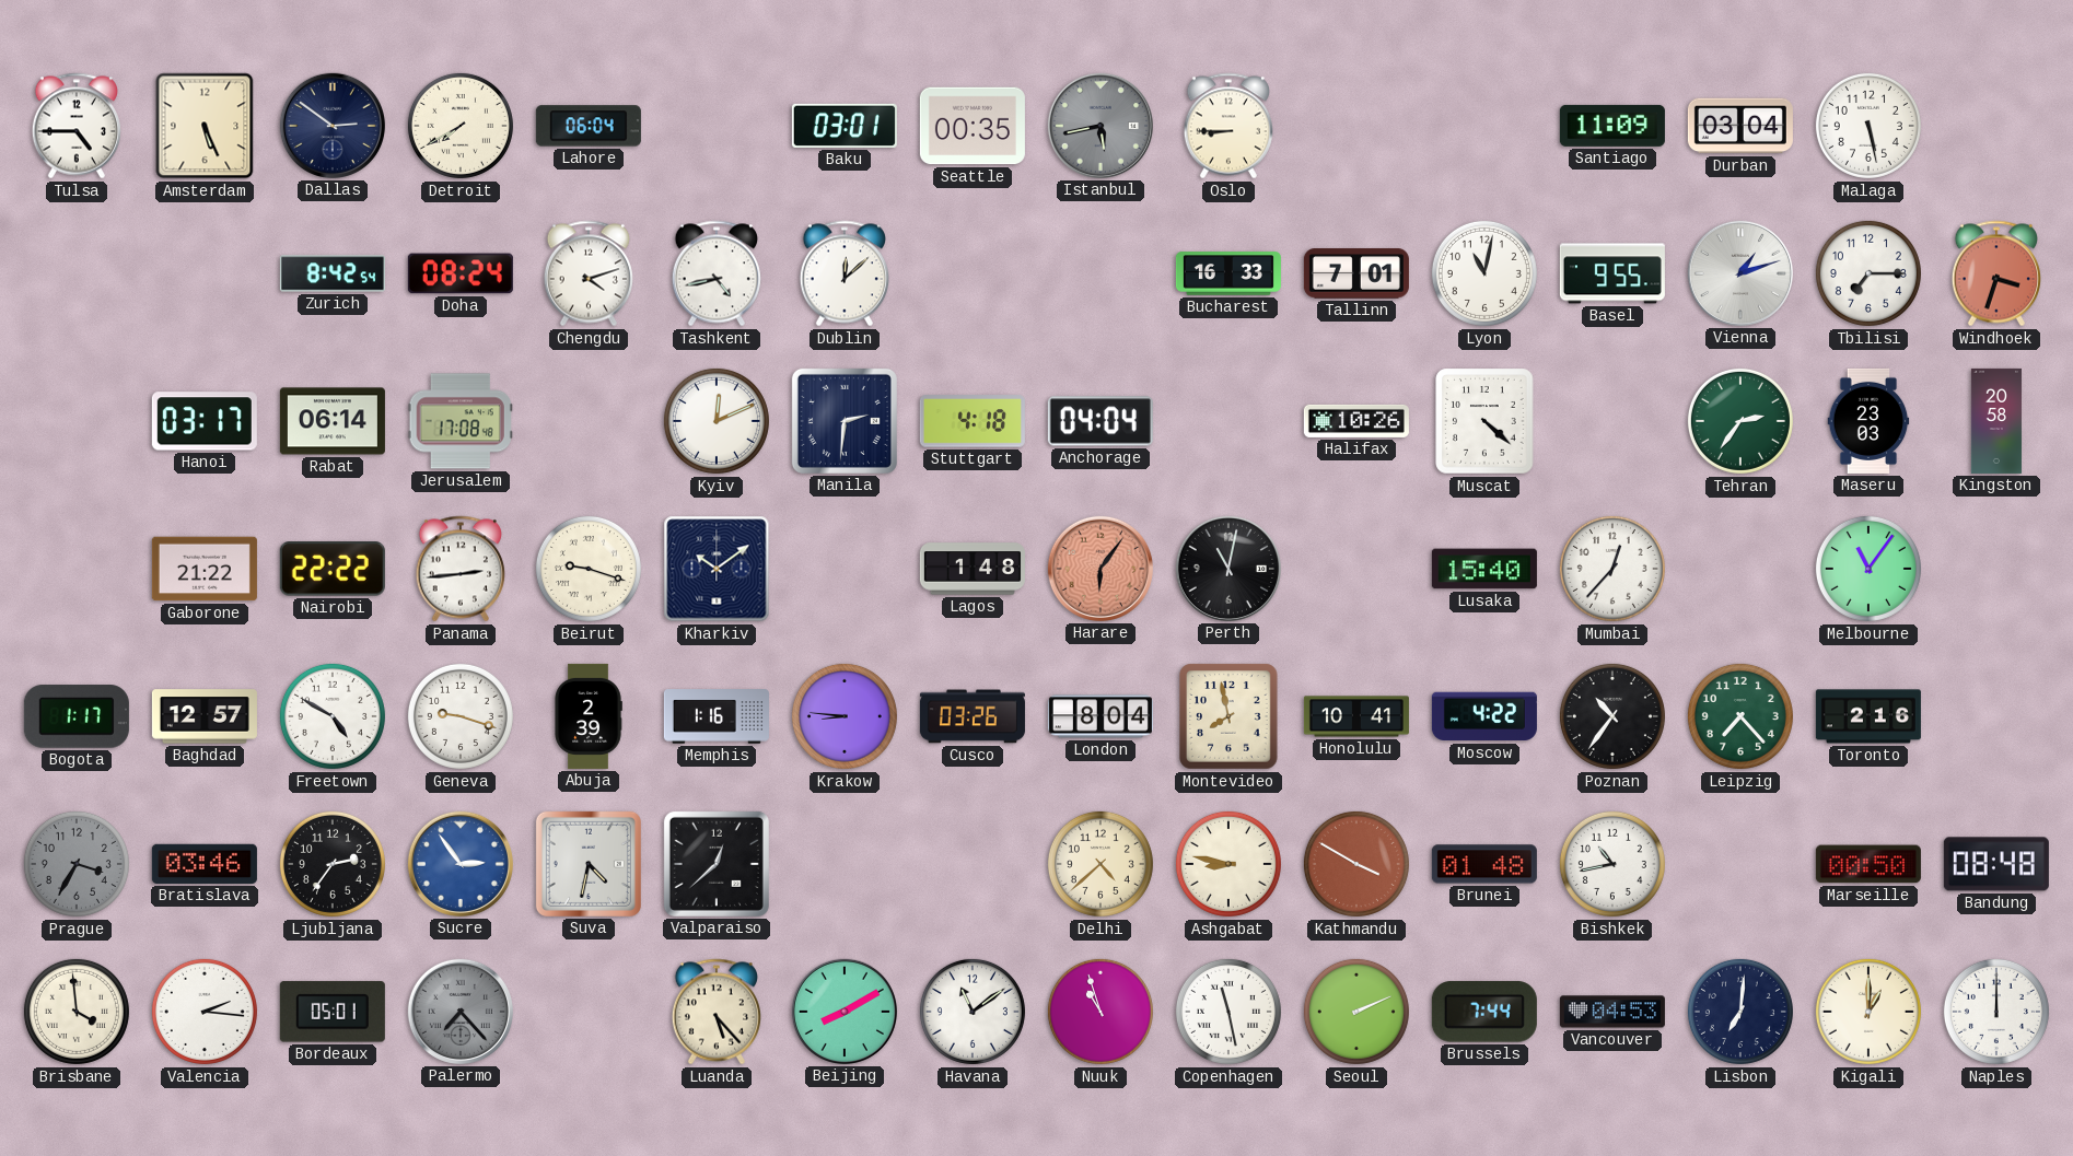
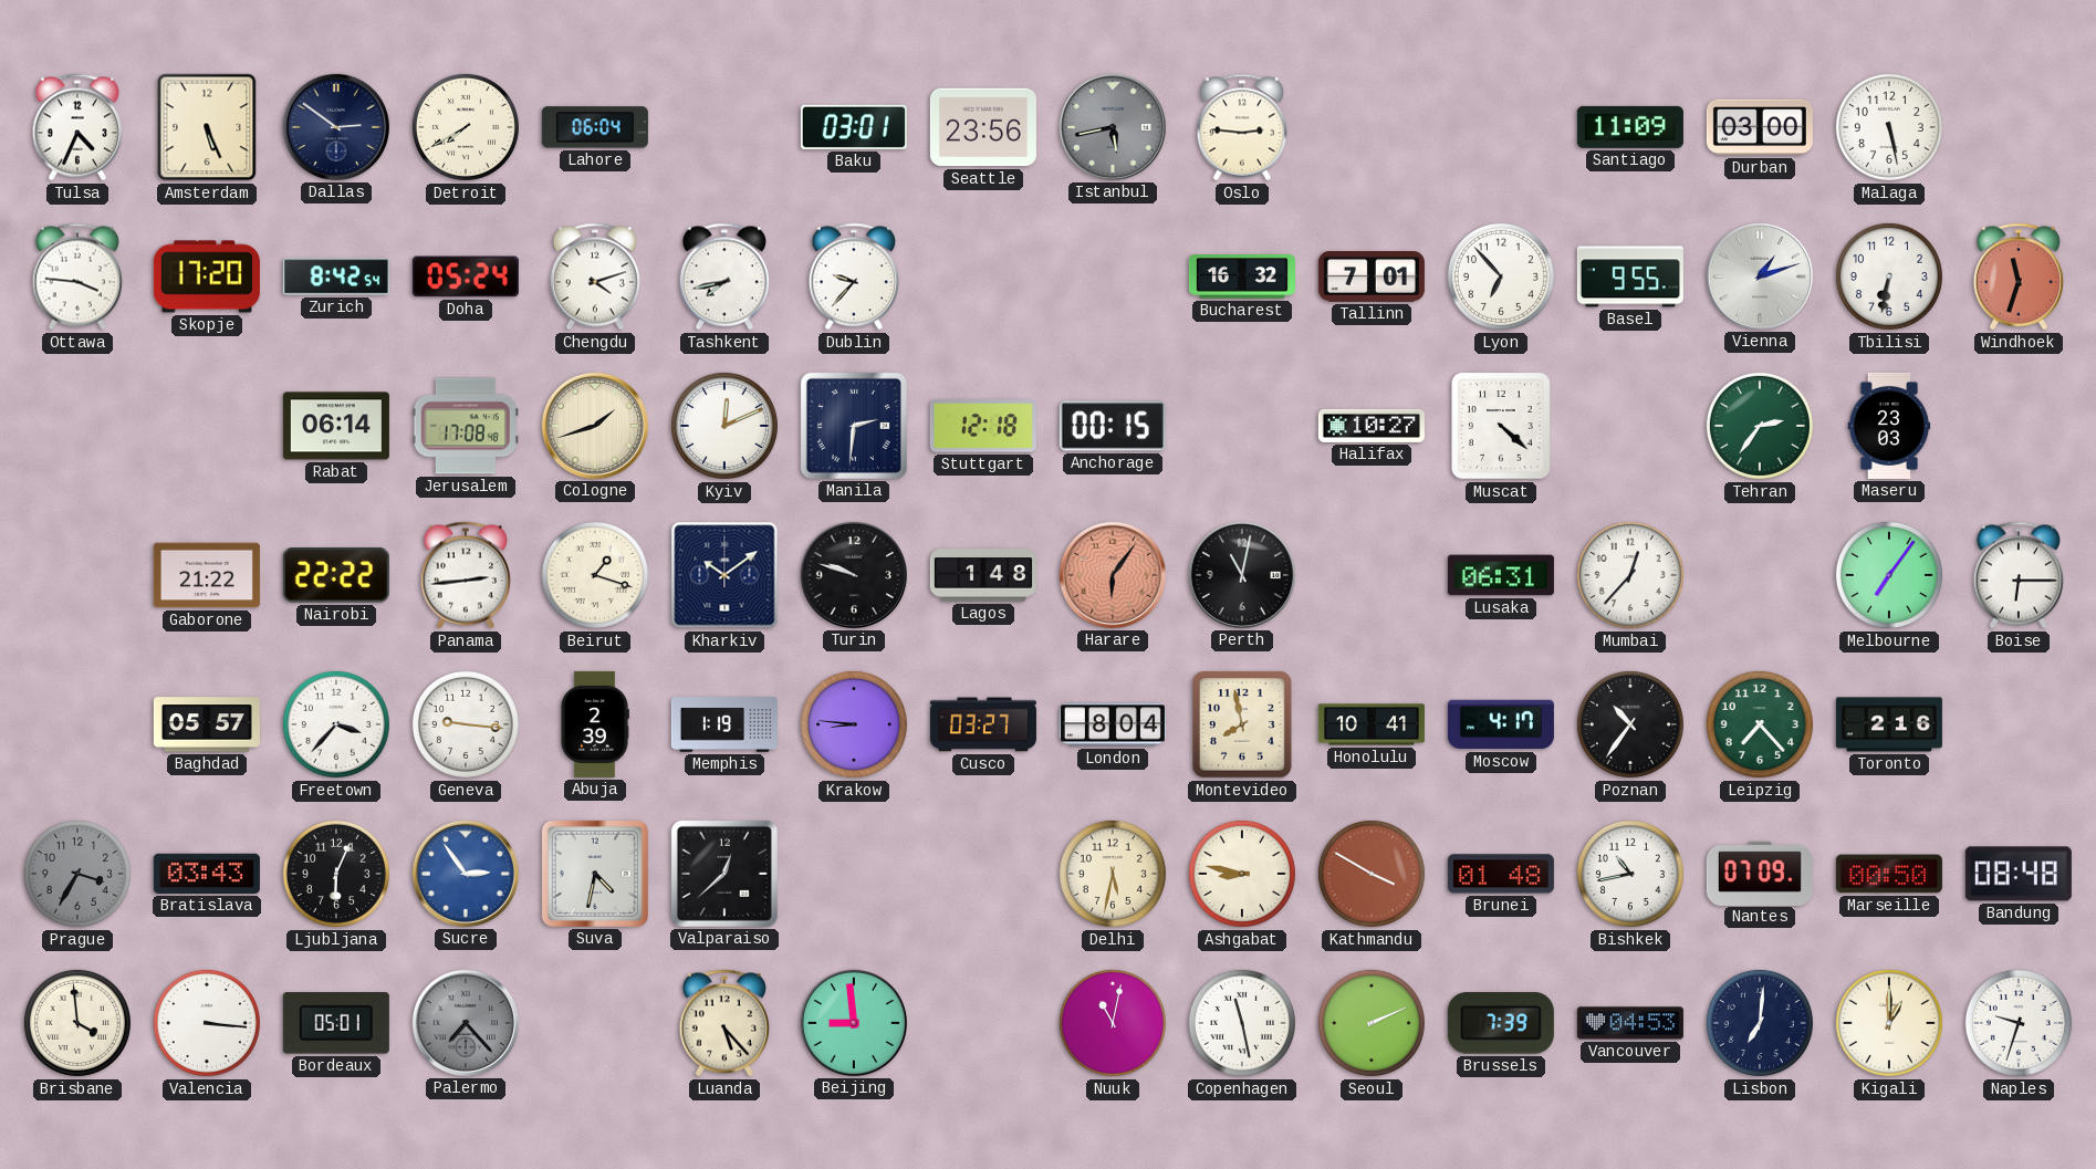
Tulsa: 4:45 -> 4:34
Seattle: 00:35 -> 23:56
Oslo: 8:45 -> 2:46
Durban: 03:04 -> 03:00
Ottawa: none -> 3:46
Skopje: none -> 17:20
Doha: 08:24 -> 05:24
Tashkent: 4:43 -> 7:43
Dublin: 12:08 -> 9:37
Bucharest: 16:33 -> 16:32
Lyon: 11:02 -> 6:53
Tbilisi: 7:15 -> 6:32
Windhoek: 3:33 -> 11:33
Hanoi: 03:17 -> none
Cologne: none -> 1:42
Stuttgart: 4:18 -> 12:18
Anchorage: 04:04 -> 00:15
Halifax: 10:26 -> 10:27
Kingston: 20:58 -> none
Beirut: 9:18 -> 1:18
Turin: none -> 9:48
Lusaka: 15:40 -> 06:31
Melbourne: 11:06 -> 7:06
Boise: none -> 6:15
Bogota: 1:17 -> none
Baghdad: 12:57 -> 05:57
Freetown: 4:50 -> 3:37
Geneva: 9:18 -> 9:16
Memphis: 1:16 -> 1:19
Cusco: 03:26 -> 03:27
Moscow: 4:22 -> 4:17
Bratislava: 03:46 -> 03:43
Ljubljana: 2:36 -> 6:04
Delhi: 4:38 -> 5:32
Nantes: none -> 07:09
Valencia: 2:16 -> 3:16
Beijing: 8:10 -> 8:59
Havana: 11:09 -> none
Nuuk: 10:57 -> 11:02
Brussels: 7:44 -> 7:39
Naples: 12:00 -> 9:33
